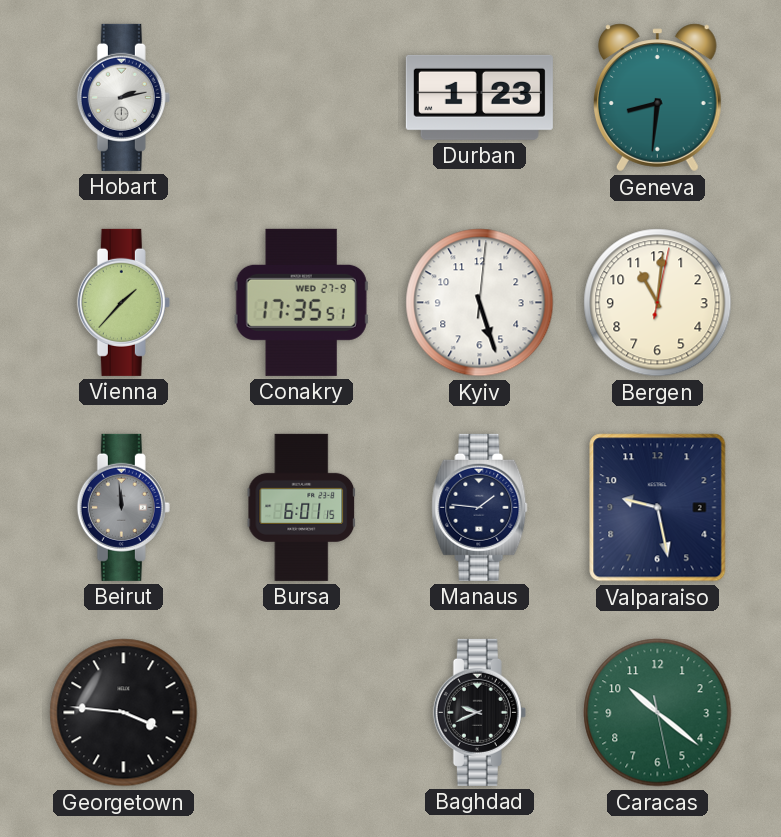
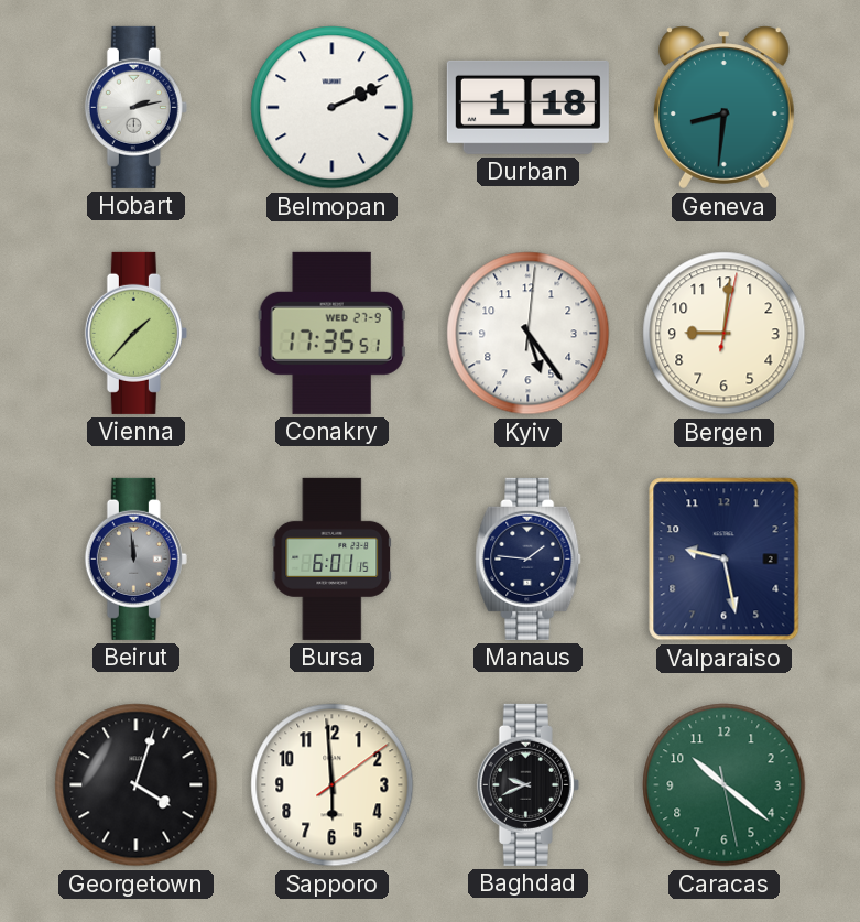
Belmopan: none -> 2:11
Durban: 1:23 -> 1:18
Kyiv: 5:27 -> 5:24
Bergen: 11:01 -> 9:01
Georgetown: 3:46 -> 4:03
Sapporo: none -> 5:59
